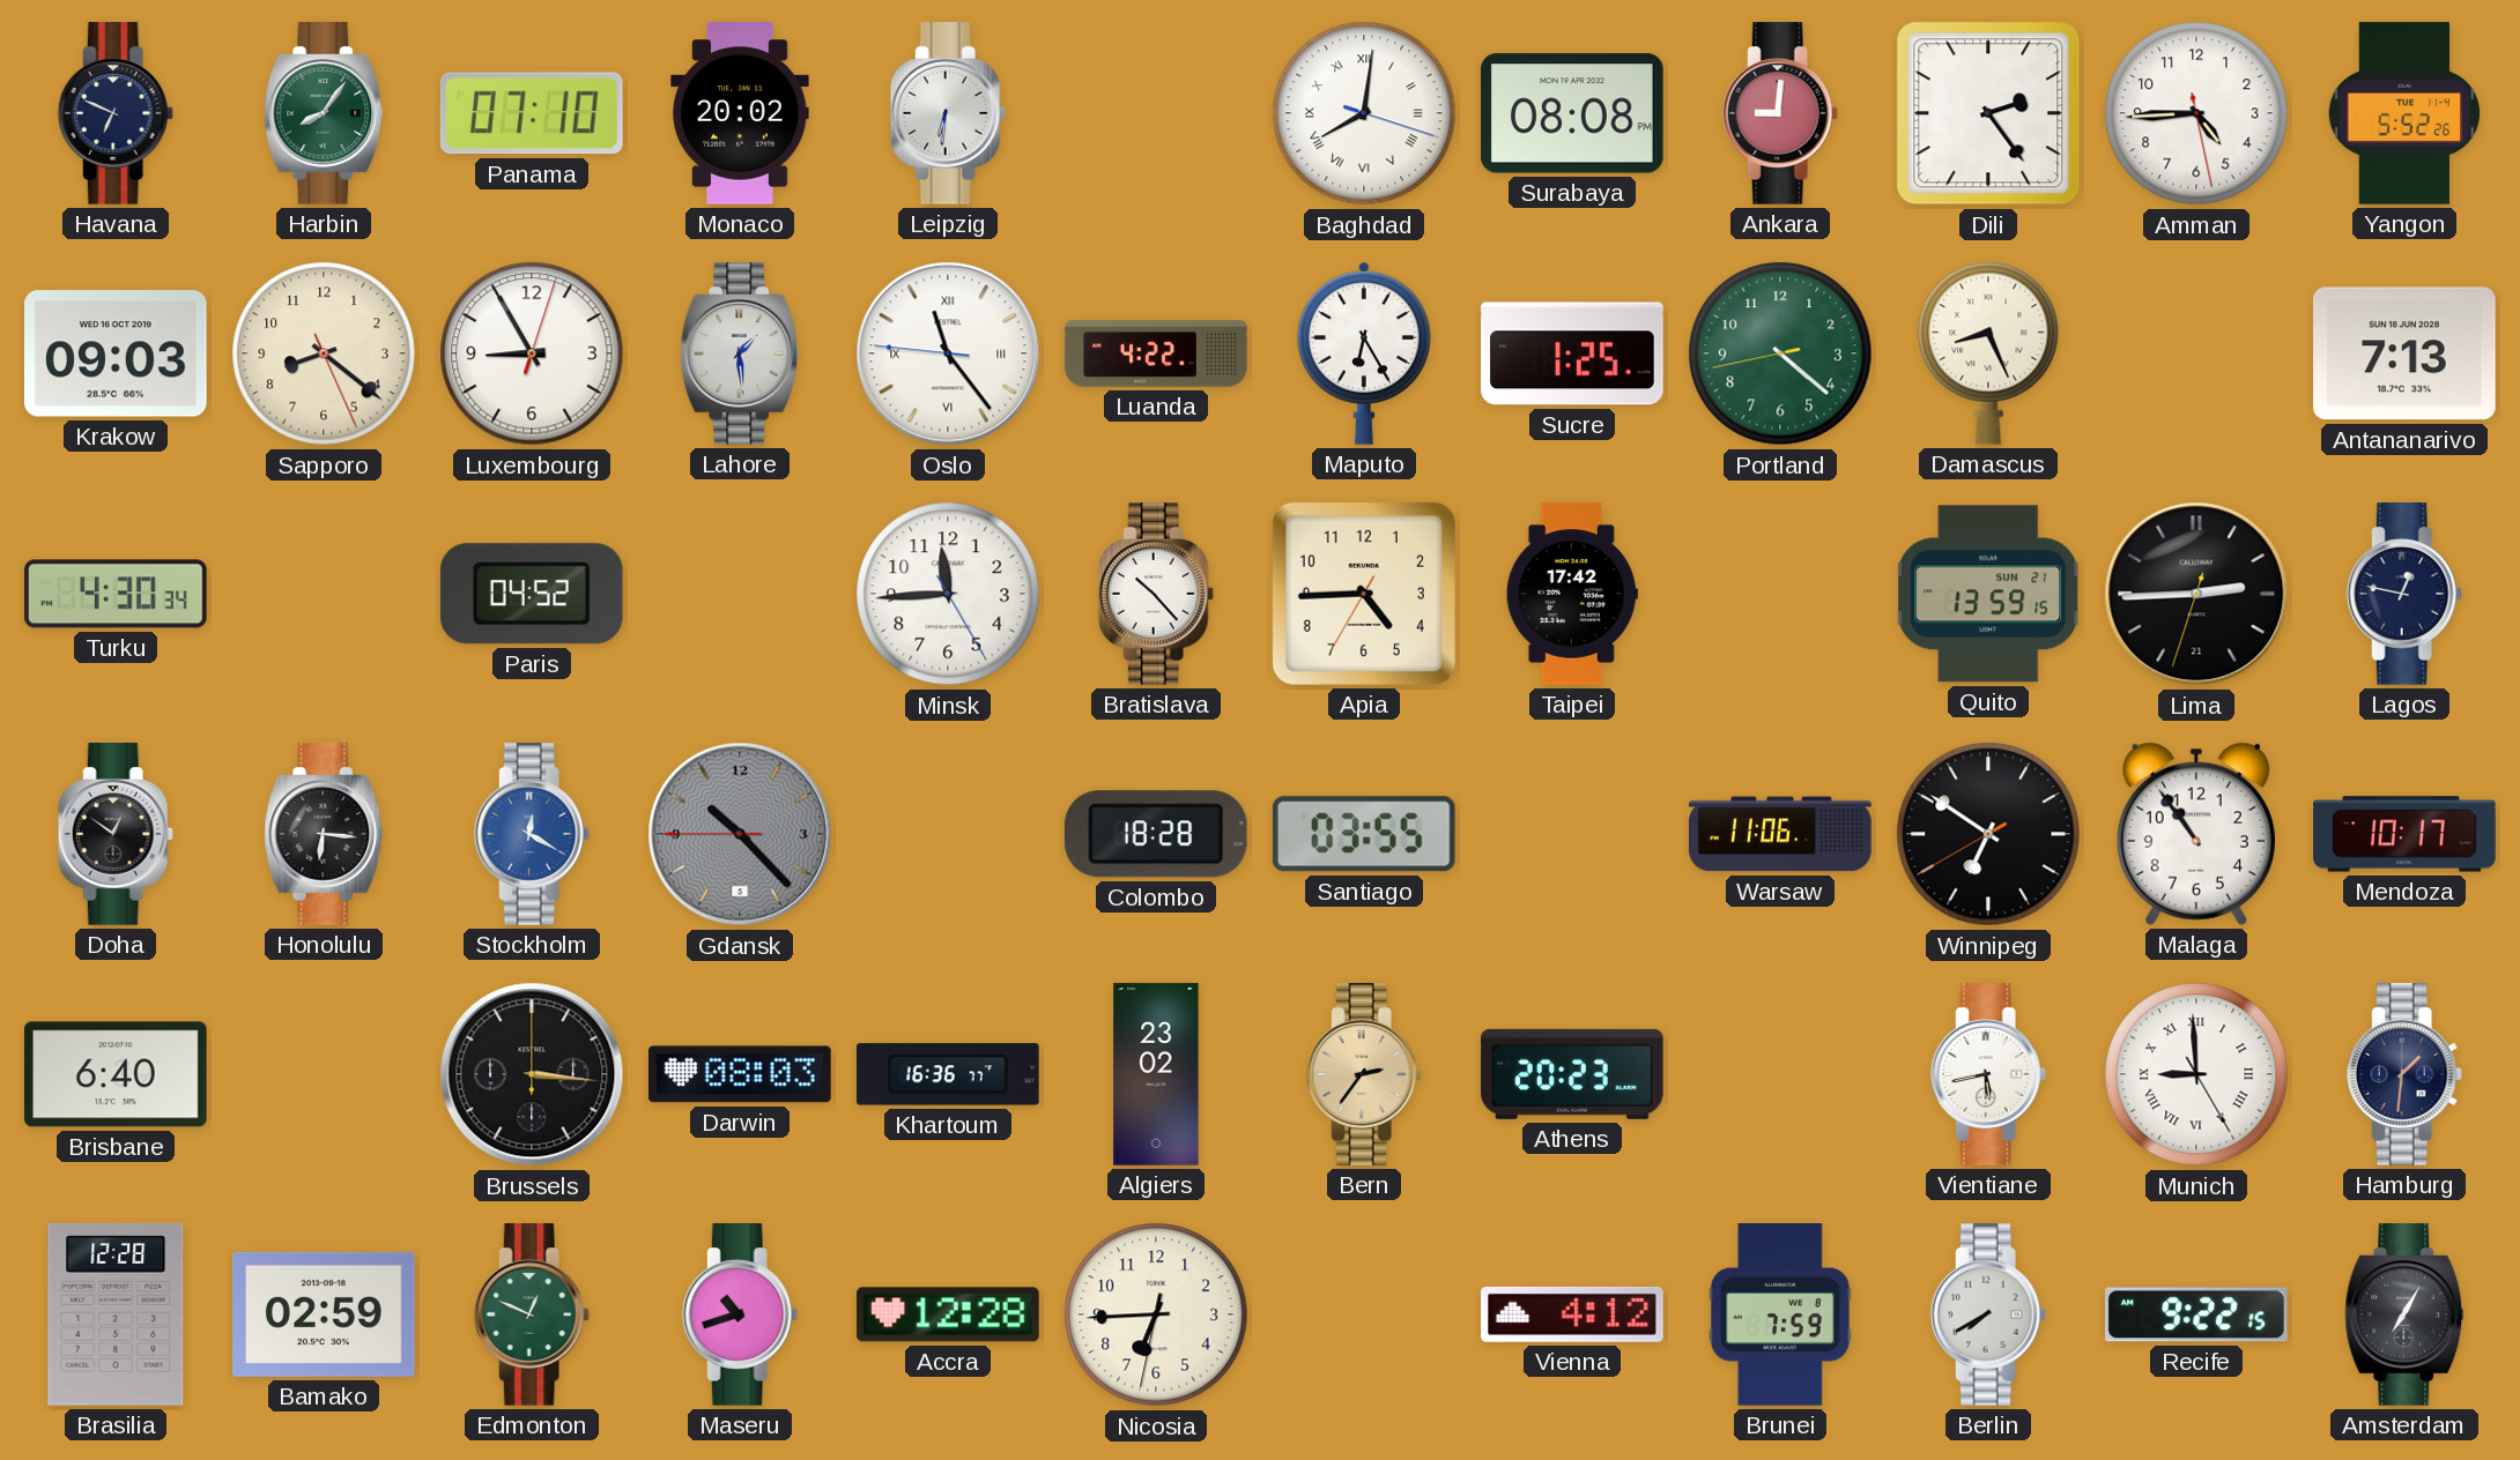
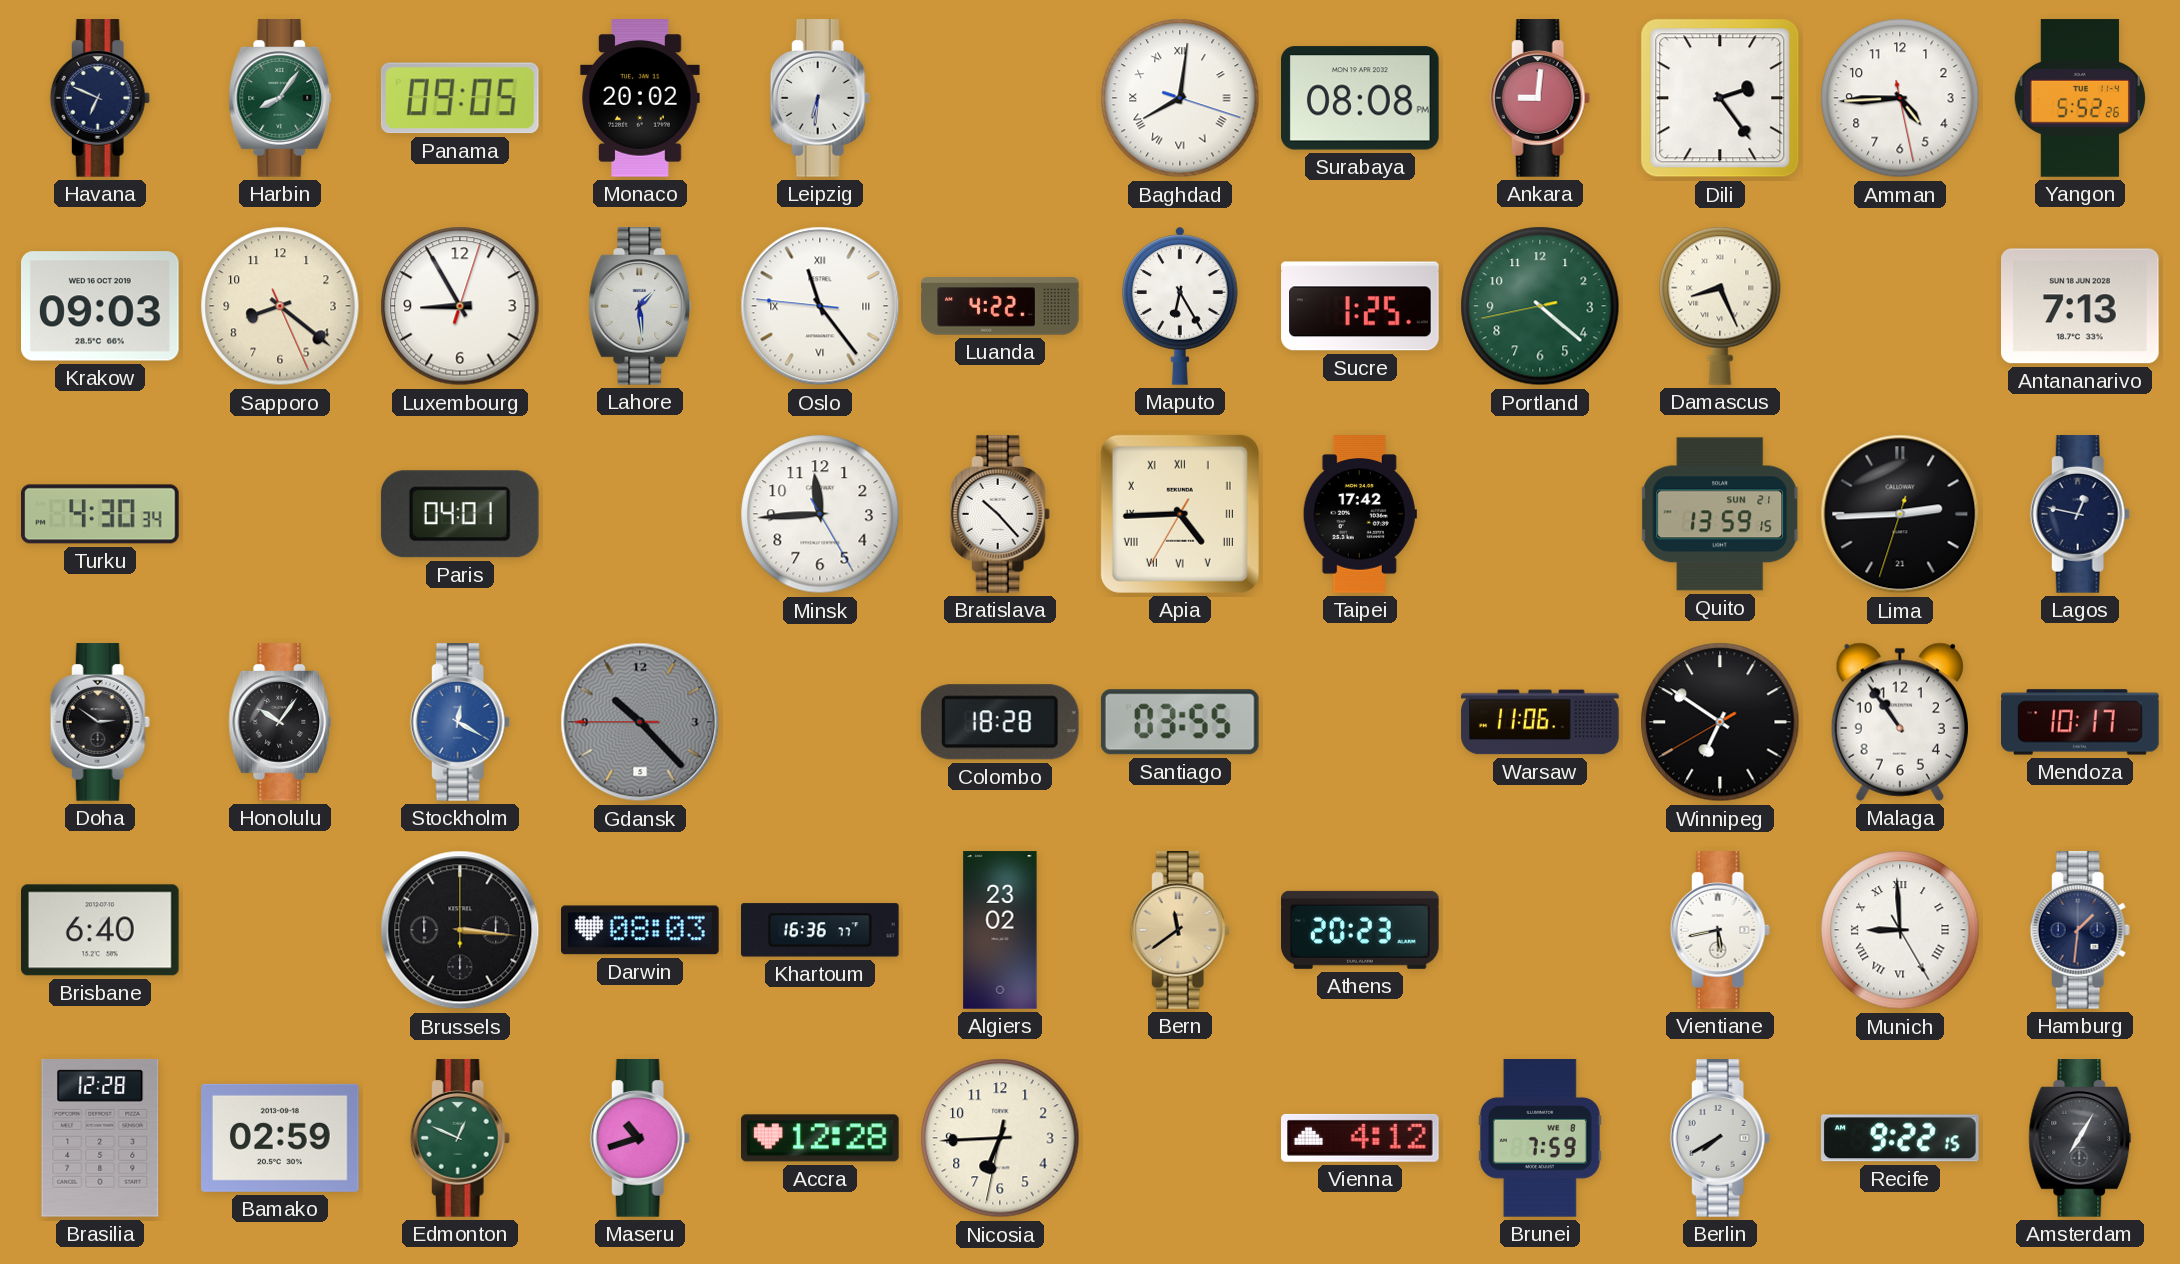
Panama: 07:10 -> 09:05
Paris: 04:52 -> 04:01
Apia numerals: Arabic -> Roman
Doha: 12:51 -> 2:51
Honolulu: 6:16 -> 10:06
Bern: 2:36 -> 11:39
